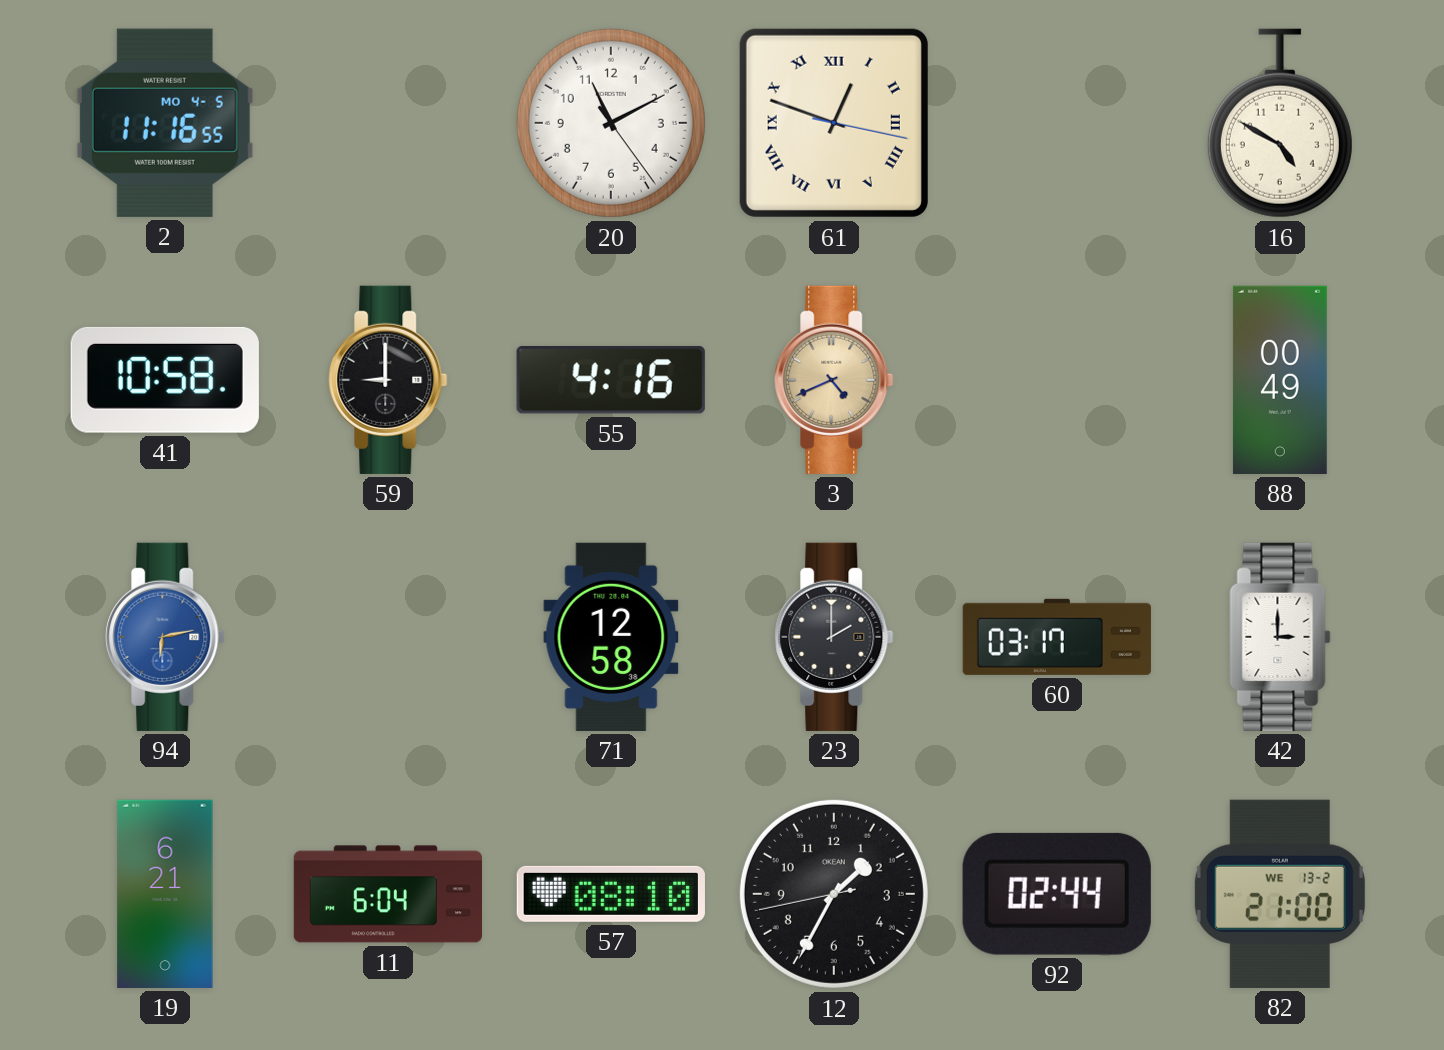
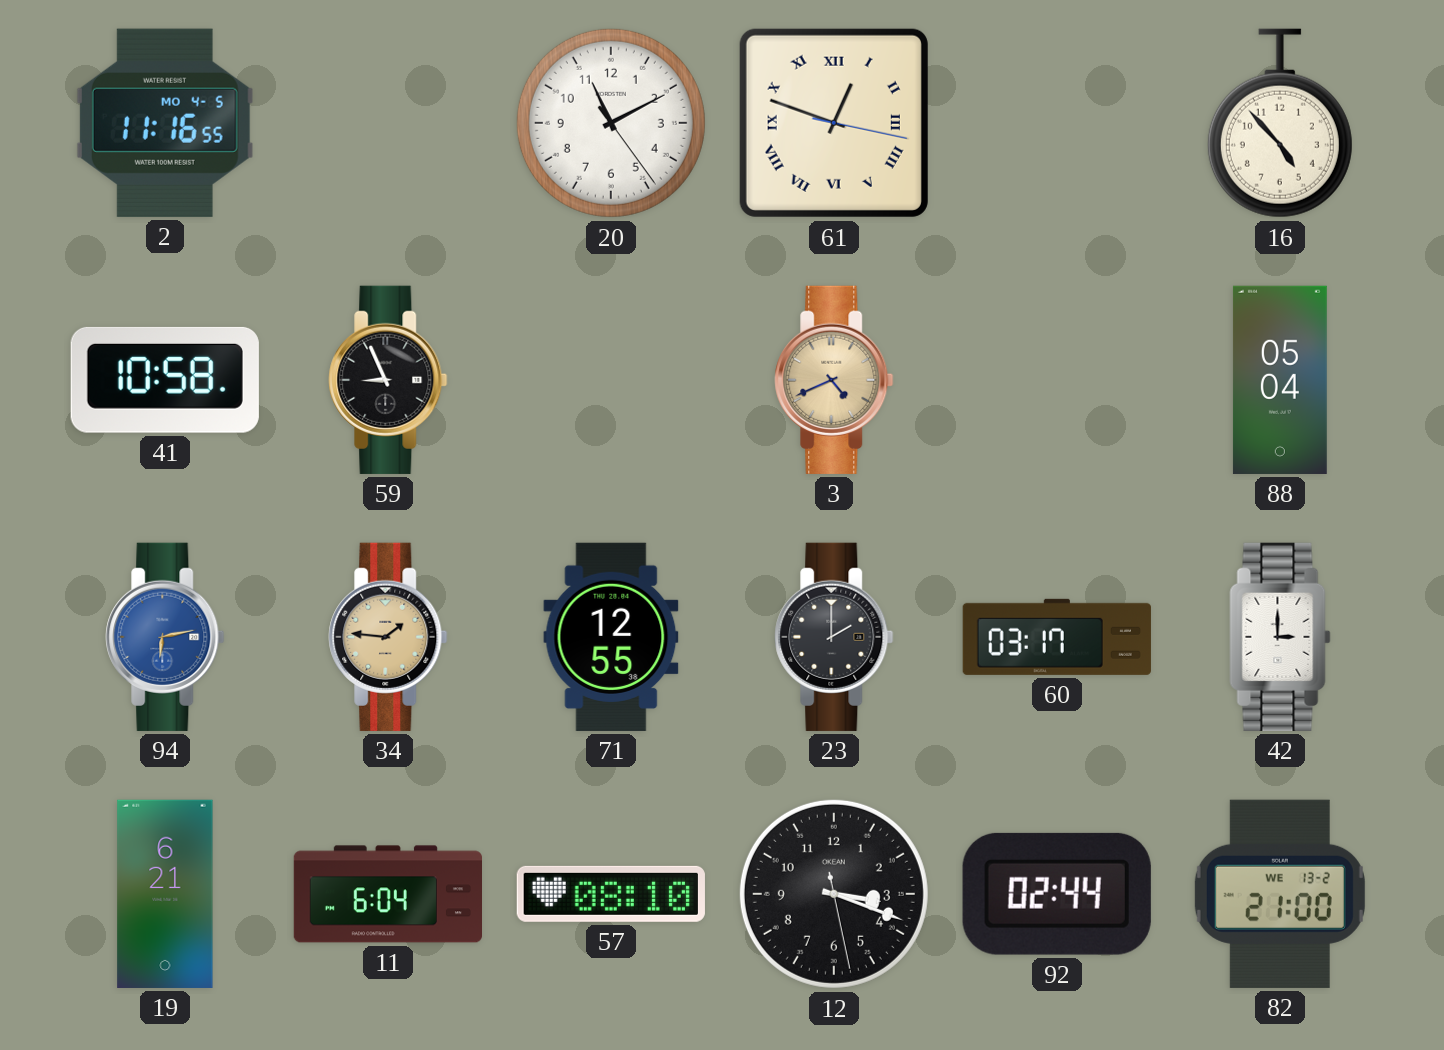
16: 4:50 -> 4:53
59: 9:00 -> 8:56
55: 4:16 -> none
88: 00:49 -> 05:04
34: none -> 1:46
71: 12:58 -> 12:55
12: 1:34 -> 3:18
